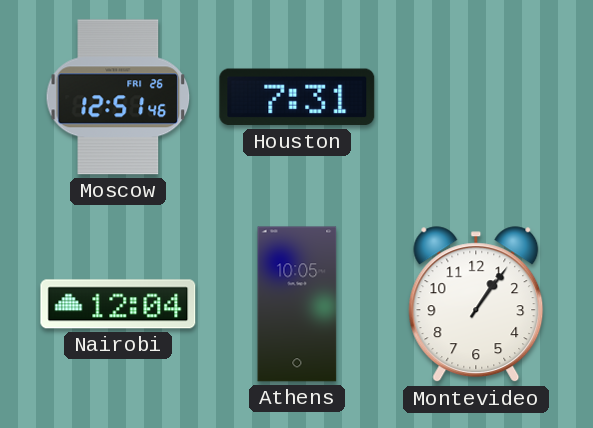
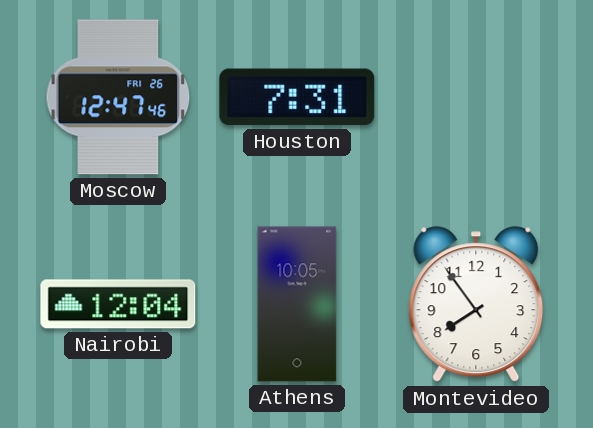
Moscow: 12:51 -> 12:47
Montevideo: 1:06 -> 7:54
